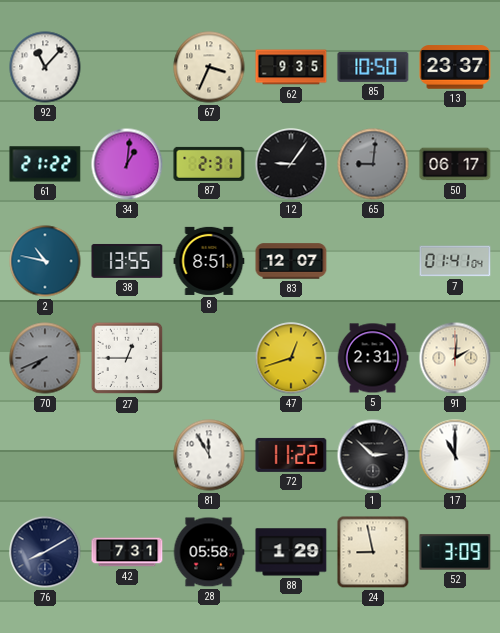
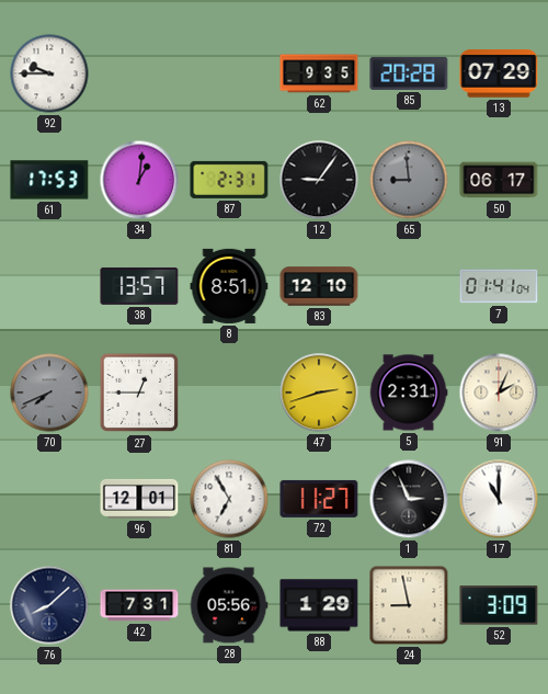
92: 11:07 -> 9:45
67: 3:34 -> none
85: 10:50 -> 20:28
13: 23:37 -> 07:29
61: 21:22 -> 17:53
65: 9:01 -> 8:59
2: 10:47 -> none
38: 13:55 -> 13:57
83: 12:07 -> 12:10
47: 12:42 -> 2:42
91: 2:01 -> 2:04
96: none -> 12:01
81: 11:55 -> 6:55
72: 11:22 -> 11:27
1: 2:52 -> 2:56
76: 8:10 -> 8:08
28: 05:58 -> 05:56
